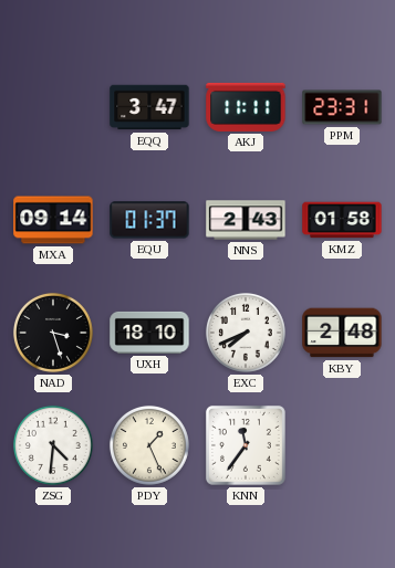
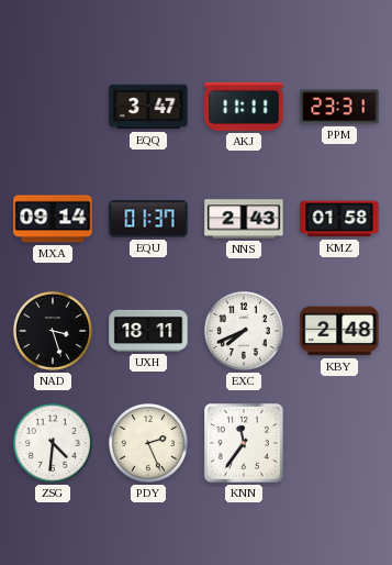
UXH: 18:10 -> 18:11
PDY: 1:26 -> 2:26
